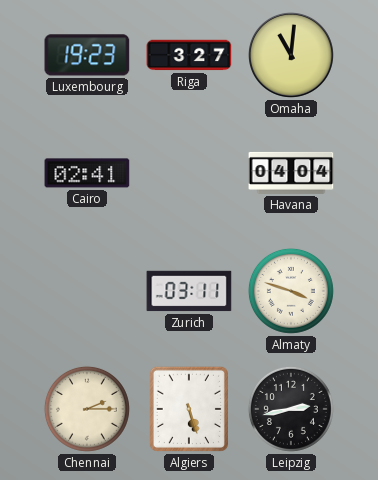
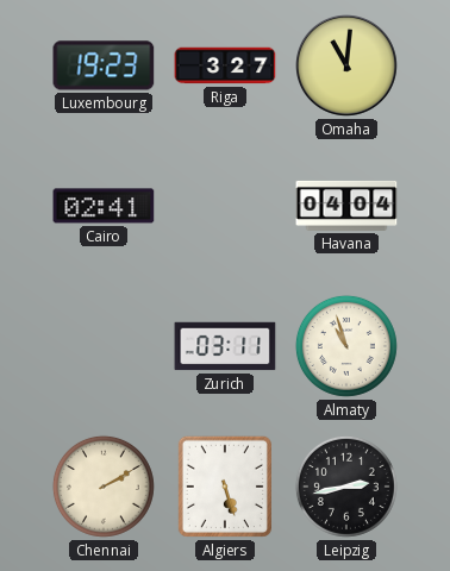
Almaty: 3:48 -> 10:57
Chennai: 2:15 -> 2:10
